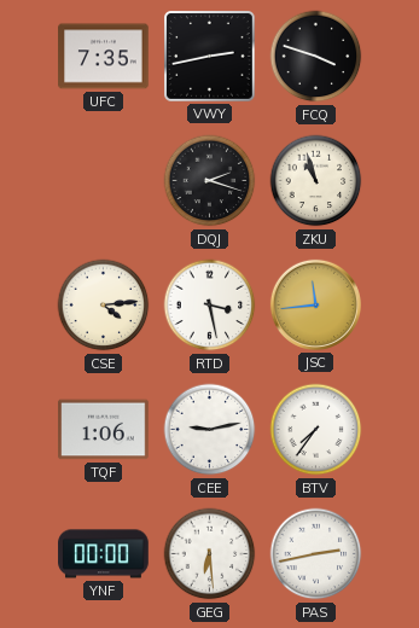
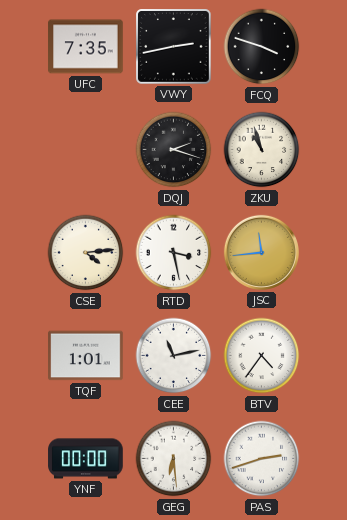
TQF: 1:06 -> 1:01
CEE: 9:13 -> 11:13
BTV: 7:36 -> 4:36
PAS: 2:43 -> 2:42
